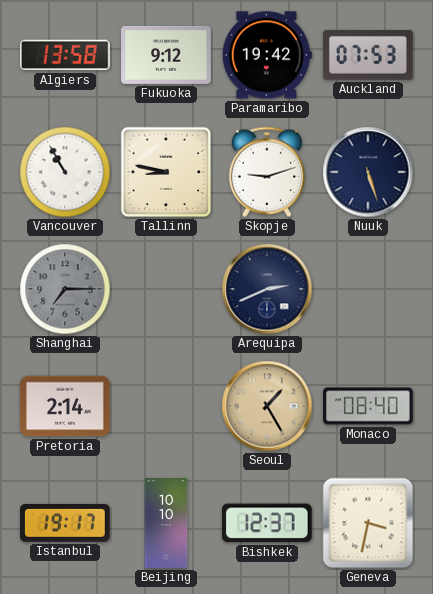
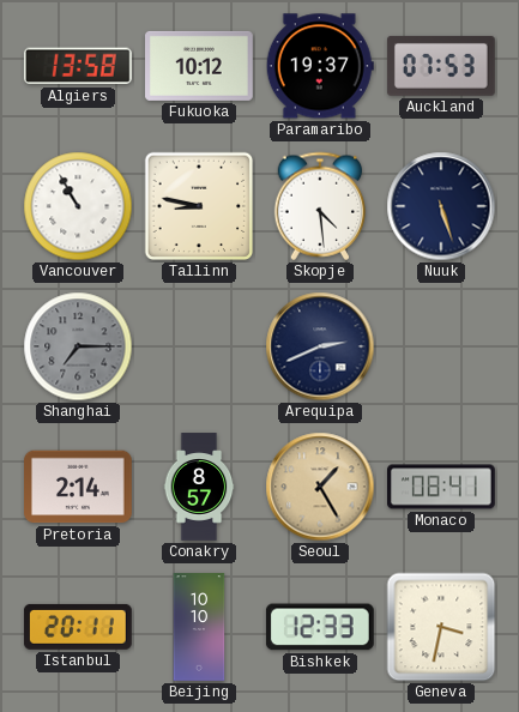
Fukuoka: 9:12 -> 10:12
Paramaribo: 19:42 -> 19:37
Skopje: 9:12 -> 4:29
Conakry: none -> 8:57
Monaco: 08:40 -> 08:41
Istanbul: 19:17 -> 20:11
Bishkek: 12:37 -> 12:33
